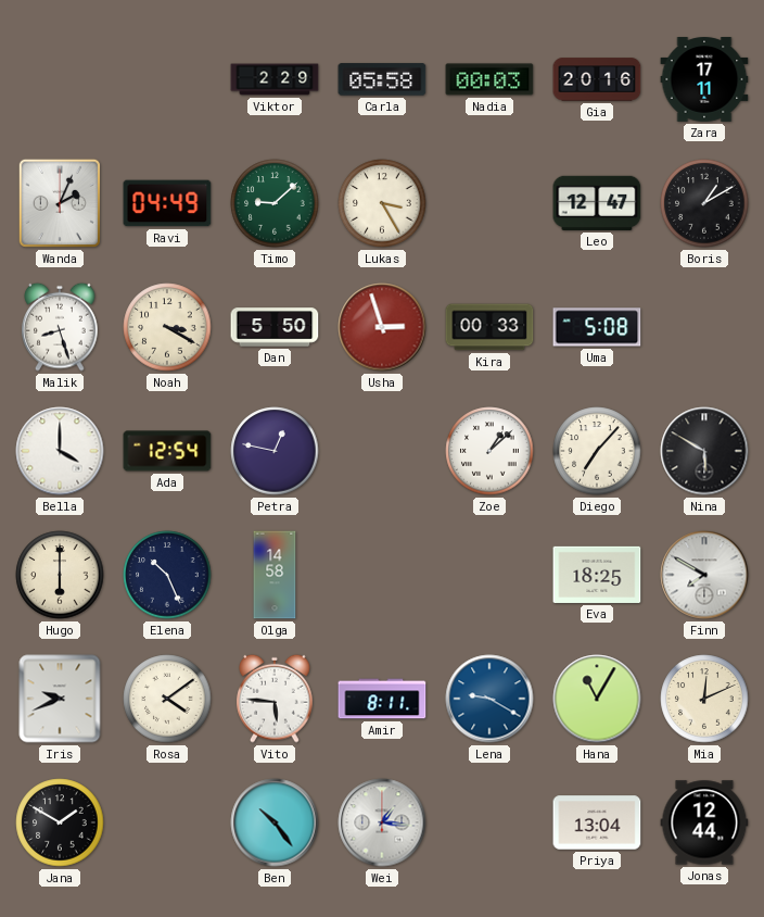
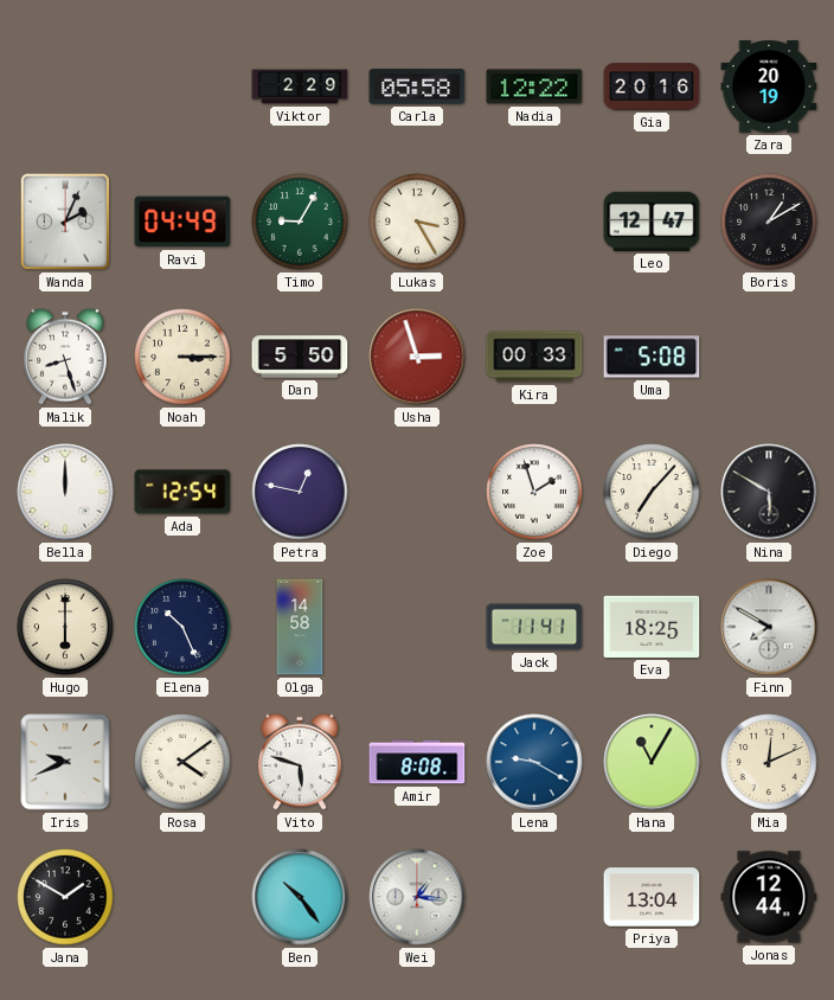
Nadia: 00:03 -> 12:22
Zara: 17:11 -> 20:19
Timo: 9:08 -> 9:05
Noah: 3:20 -> 3:15
Bella: 4:00 -> 12:00
Zoe: 1:08 -> 1:57
Jack: none -> 11:41
Vito: 5:46 -> 5:48
Amir: 8:11 -> 8:08
